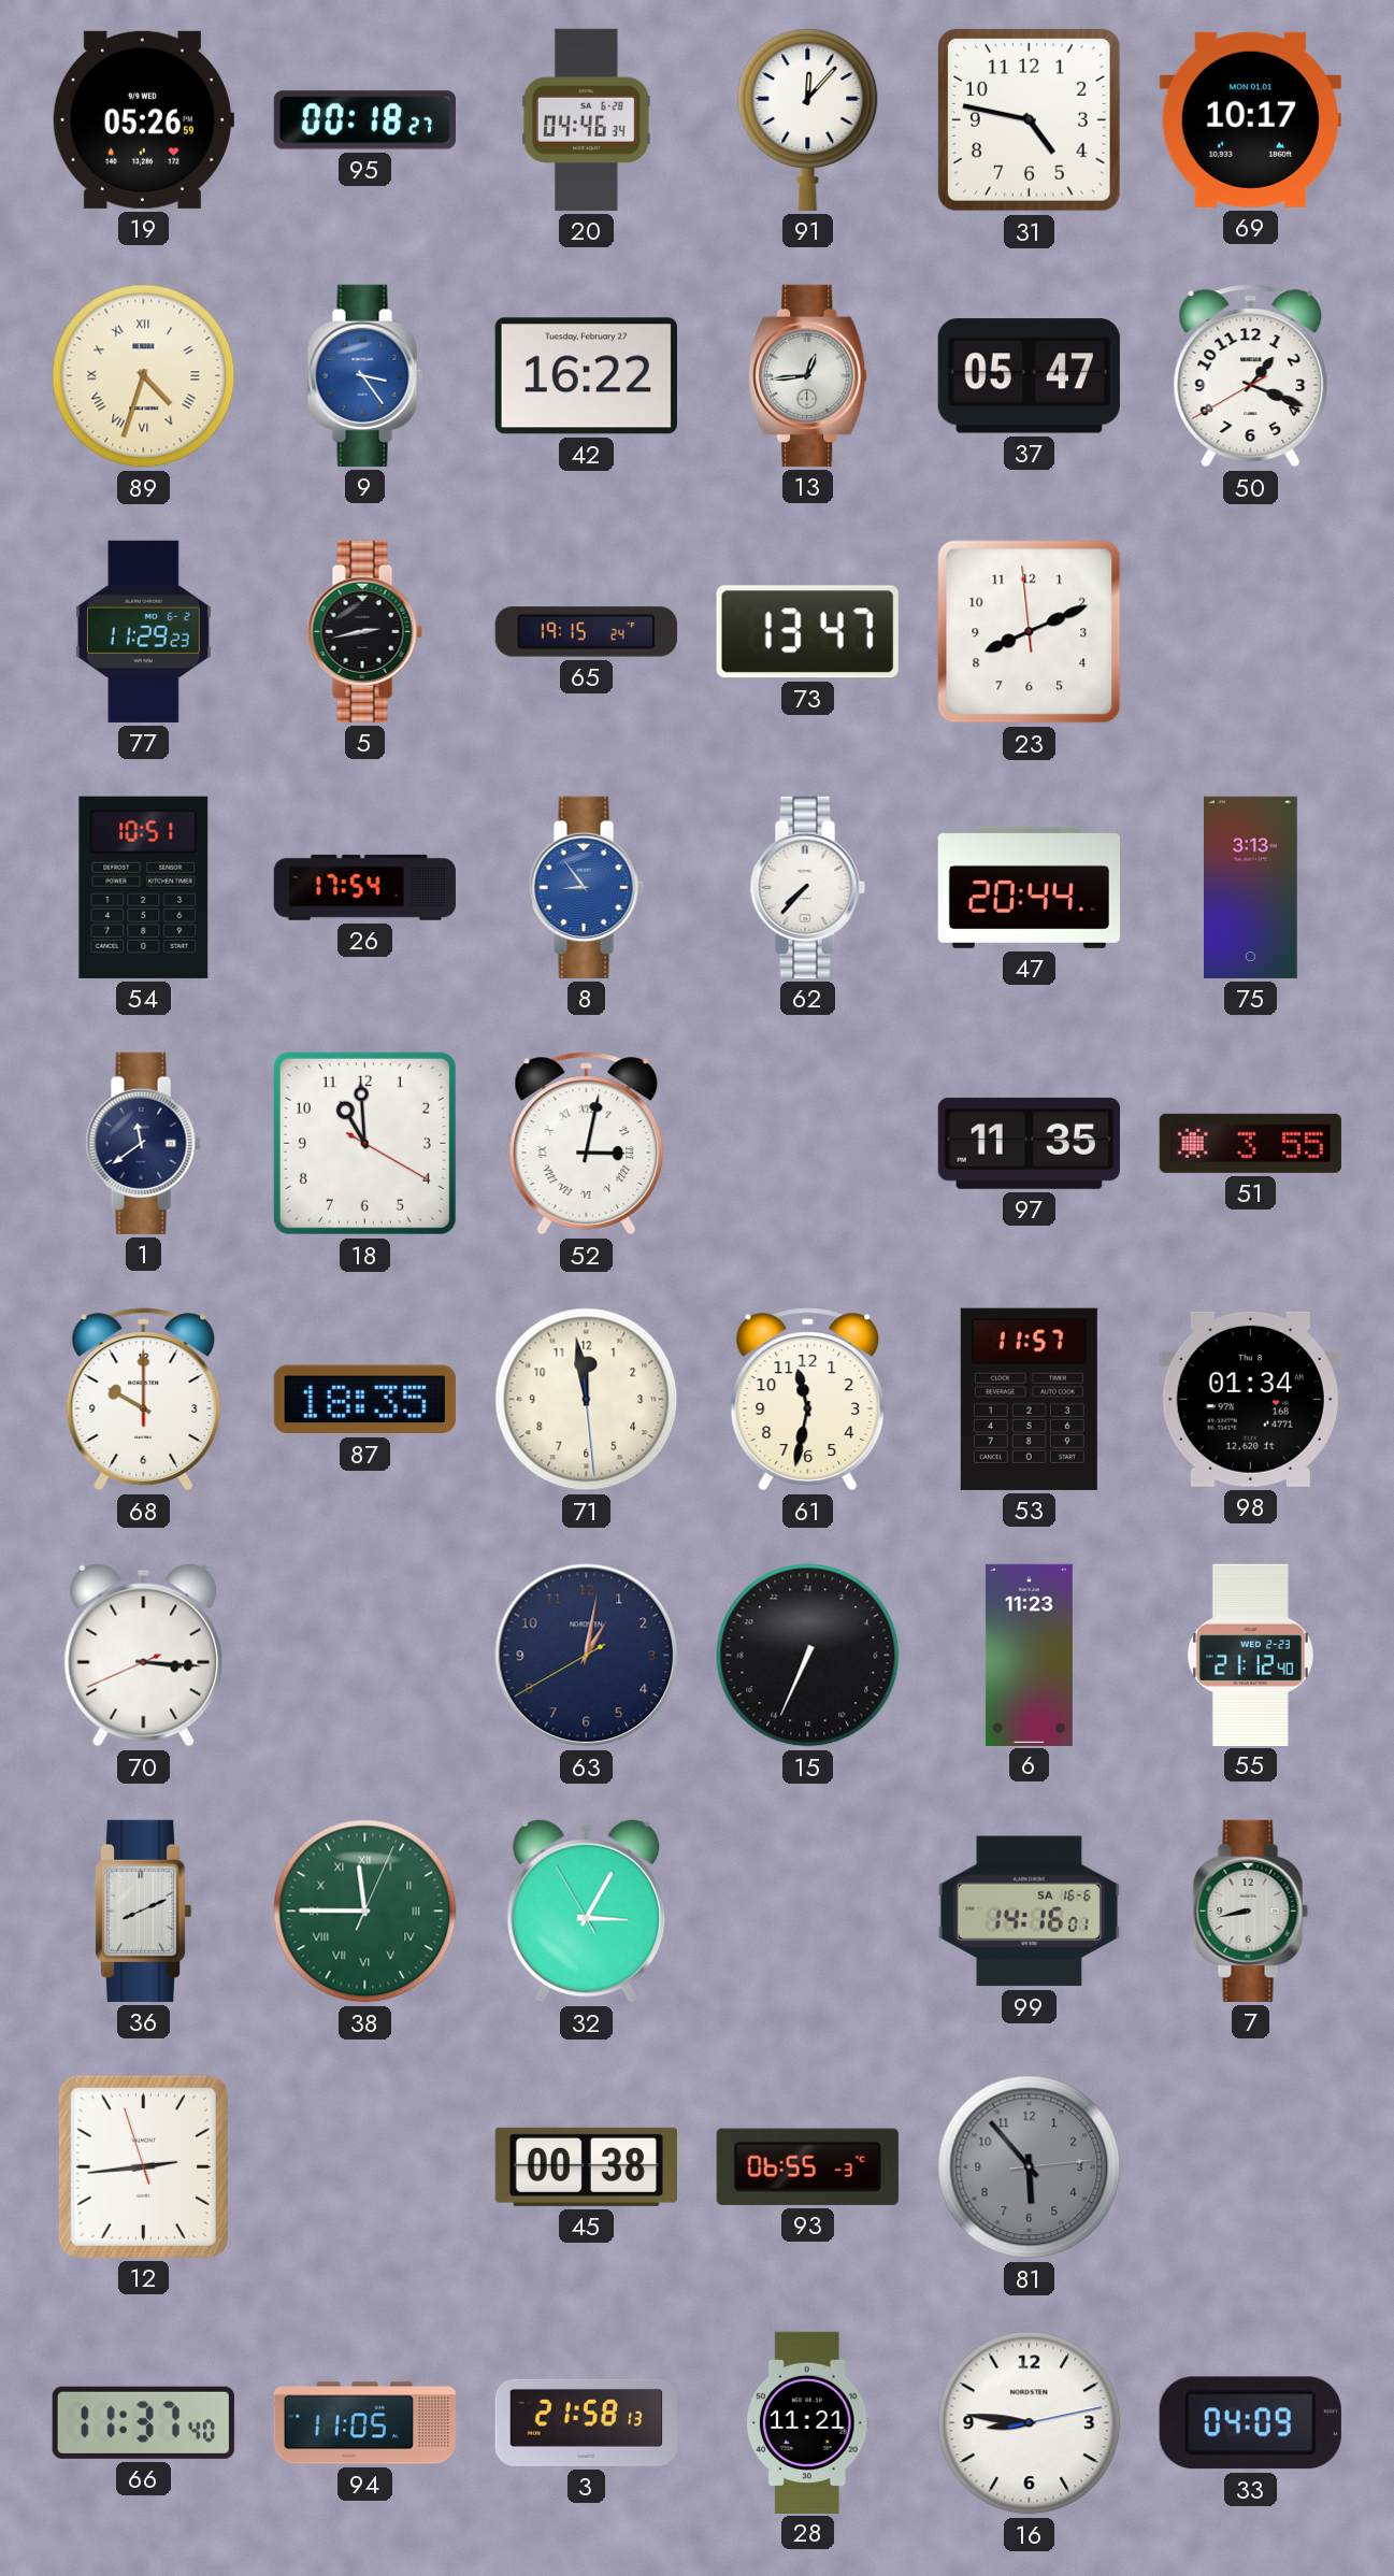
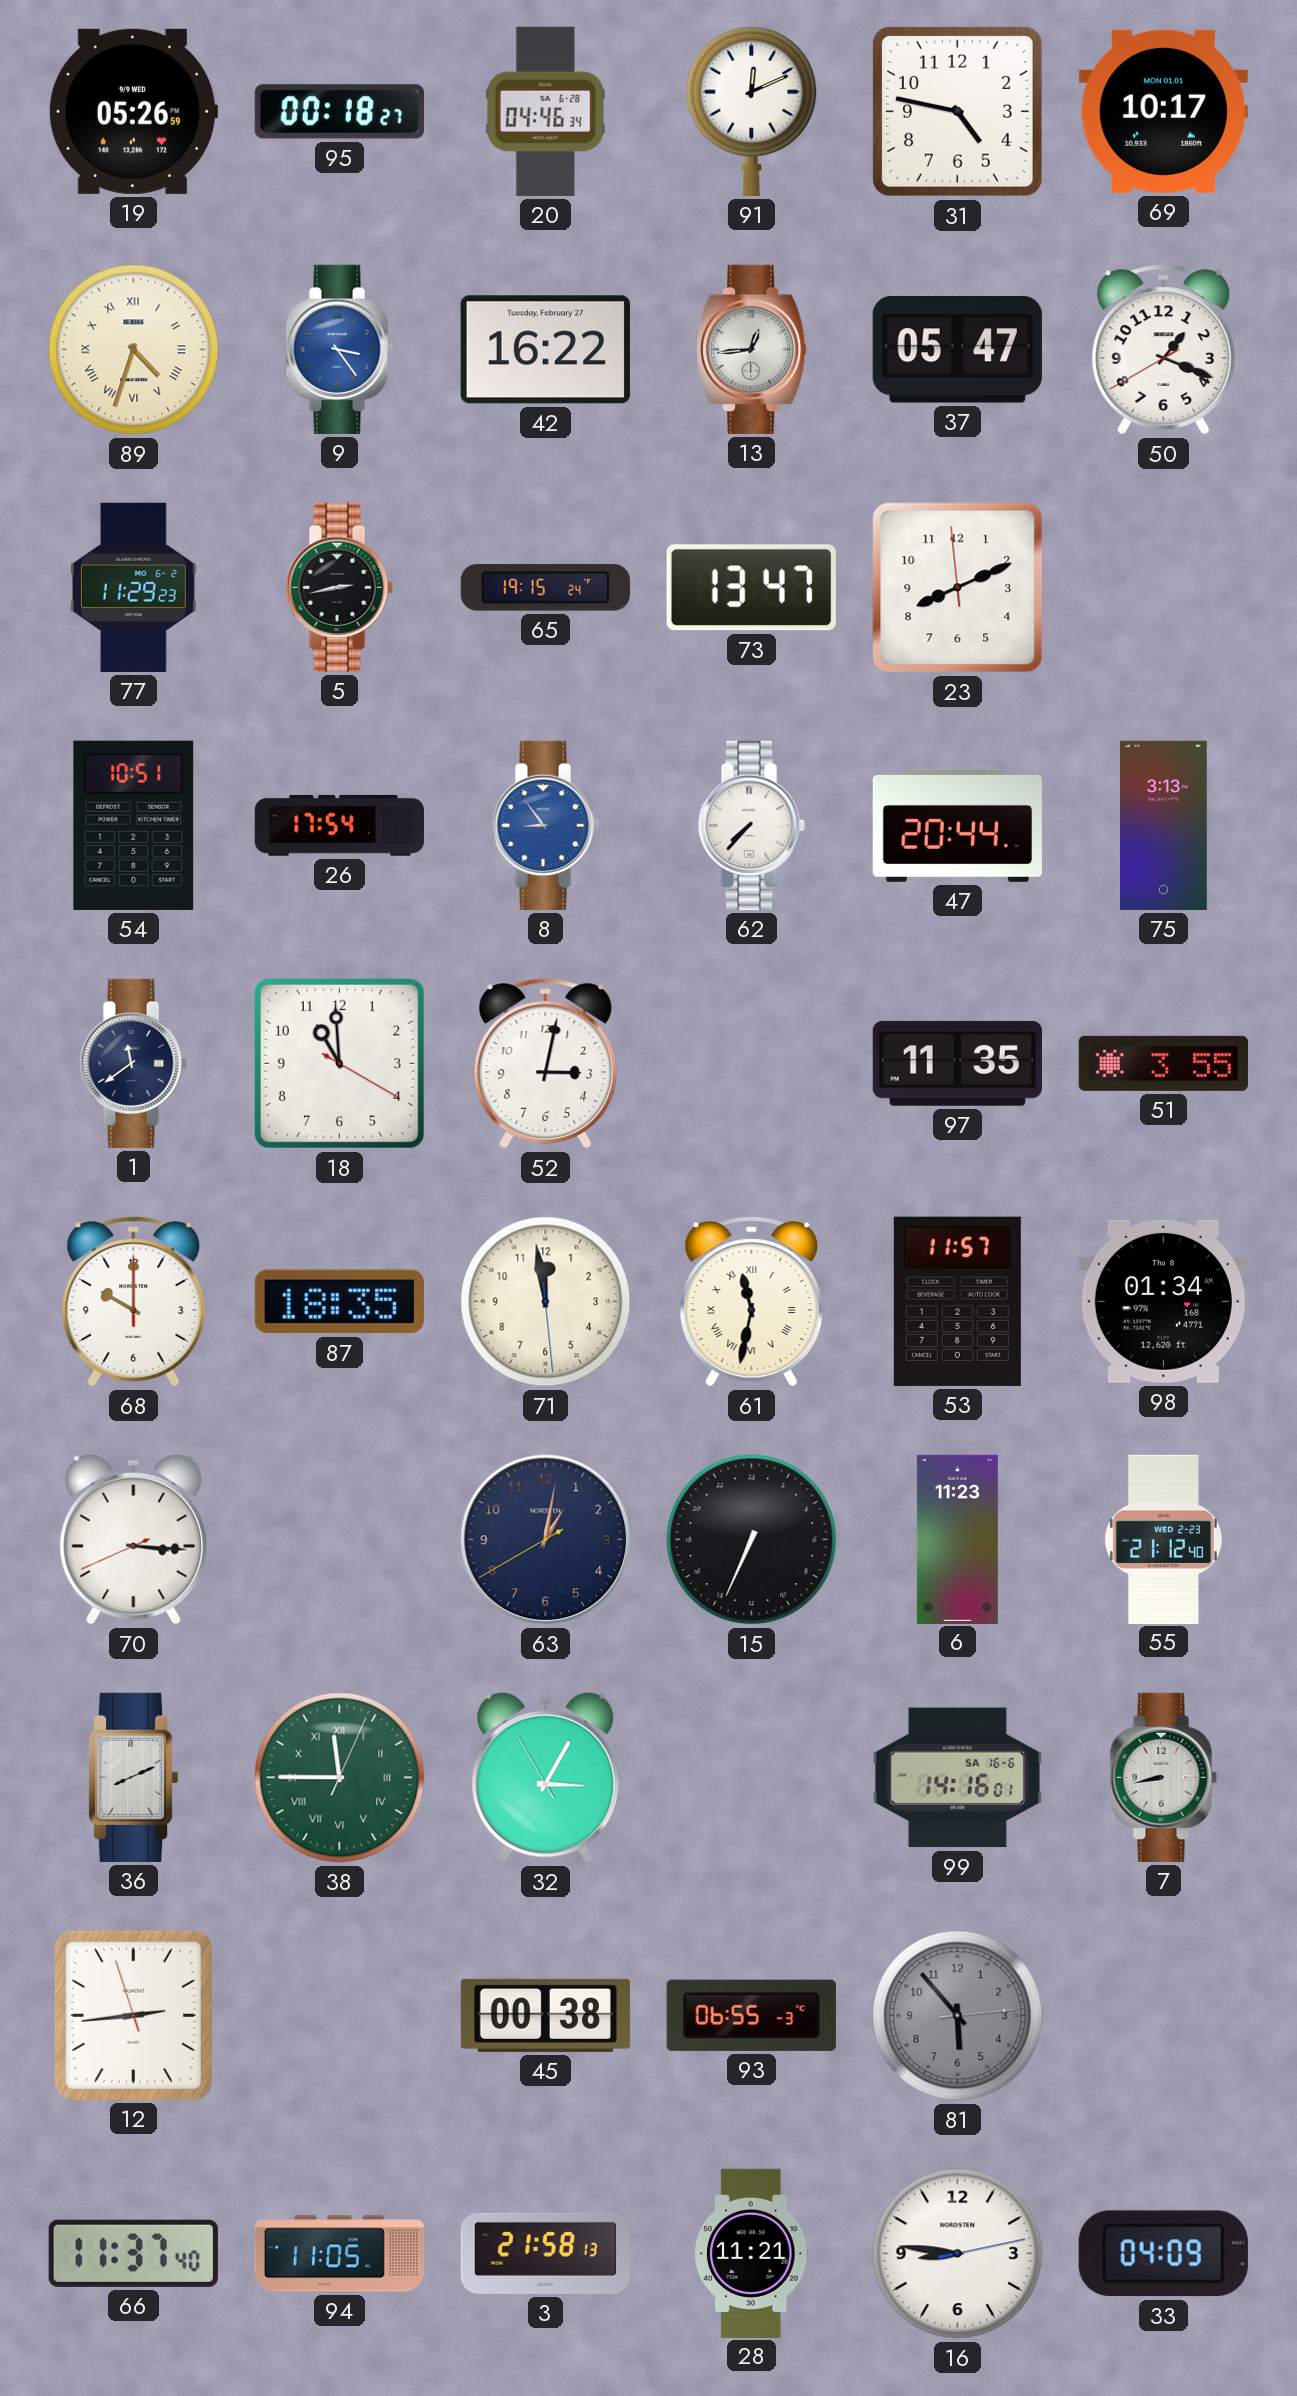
91: 12:07 -> 12:11
52 numerals: Roman -> Arabic
61 numerals: Arabic -> Roman
